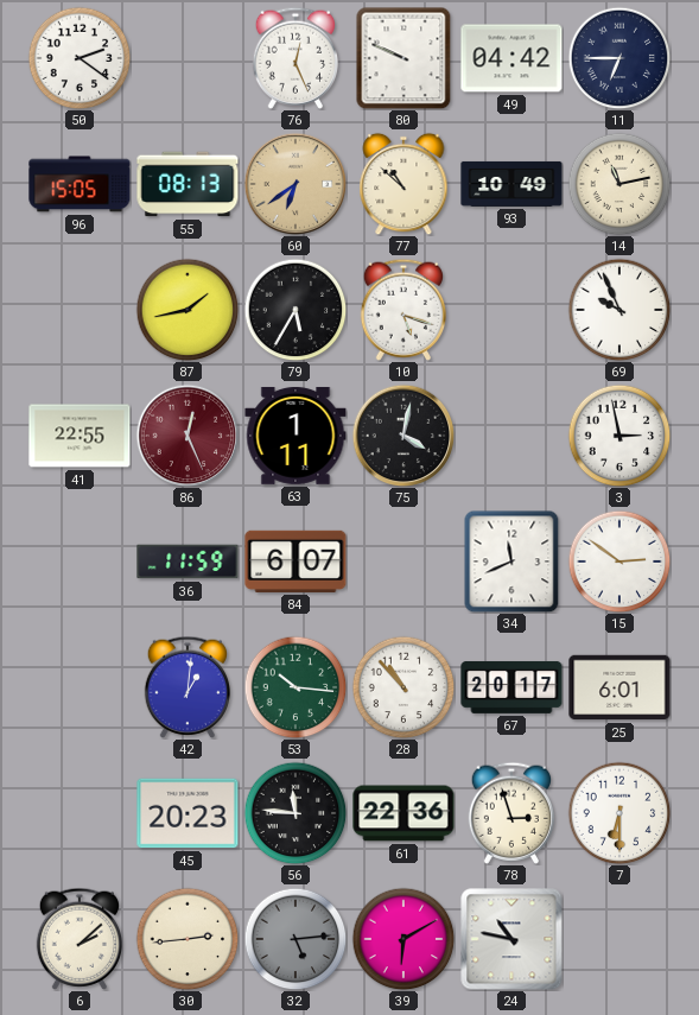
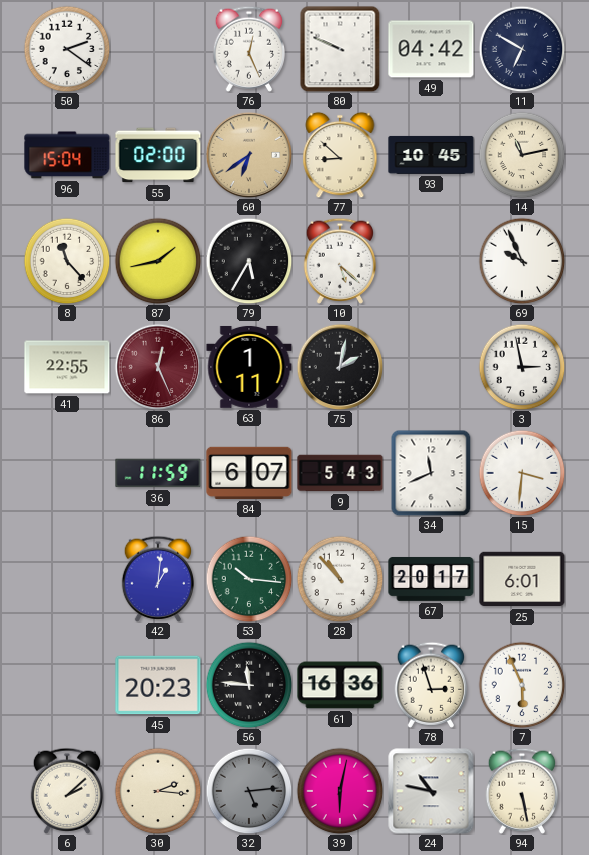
11: 6:45 -> 6:50
96: 15:05 -> 15:04
55: 08:13 -> 02:00
77: 10:52 -> 8:52
93: 10:49 -> 10:45
8: none -> 11:23
10: 5:18 -> 5:22
75: 4:02 -> 2:02
9: none -> 5:43
15: 2:51 -> 3:31
61: 22:36 -> 16:36
7: 6:30 -> 5:56
30: 2:44 -> 2:16
39: 6:10 -> 6:02
94: none -> 5:28
